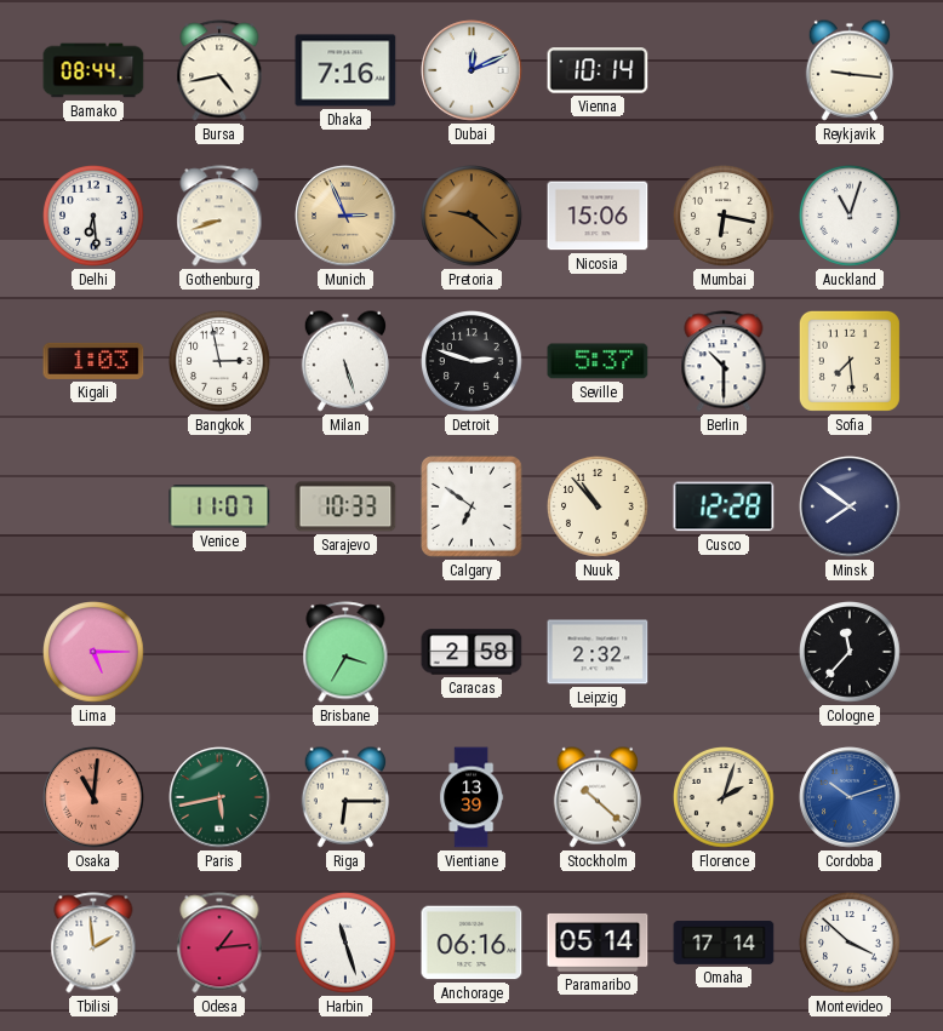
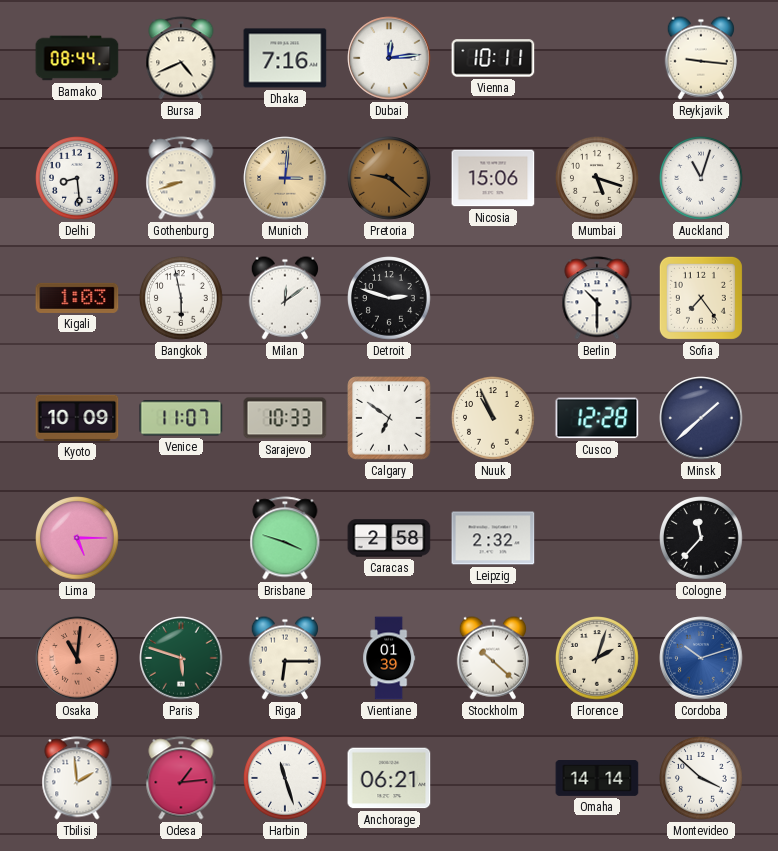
Bursa: 4:43 -> 4:41
Dubai: 12:11 -> 12:14
Vienna: 10:14 -> 10:11
Delhi: 6:29 -> 8:29
Munich: 2:56 -> 3:01
Mumbai: 6:17 -> 5:18
Bangkok: 2:58 -> 5:58
Milan: 5:27 -> 12:09
Seville: 5:37 -> none
Sofia: 7:29 -> 7:24
Kyoto: none -> 10:09
Nuuk: 10:53 -> 10:56
Minsk: 7:51 -> 1:38
Brisbane: 3:35 -> 3:48
Paris: 5:43 -> 5:48
Vientiane: 13:39 -> 01:39
Anchorage: 06:16 -> 06:21
Paramaribo: 05:14 -> none
Omaha: 17:14 -> 14:14
